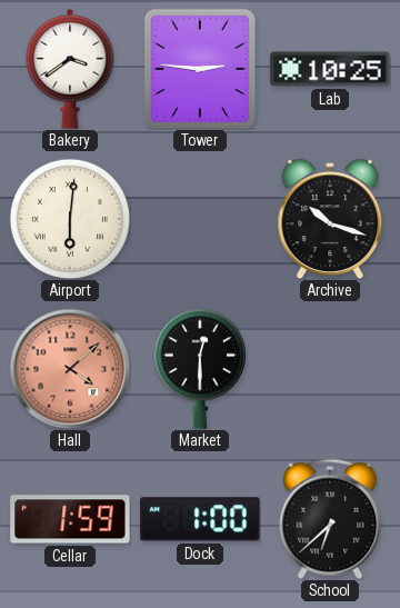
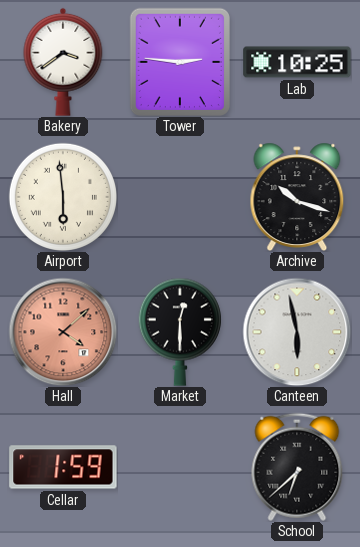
Airport: 6:01 -> 5:59
Canteen: none -> 5:58
Dock: 1:00 -> none
